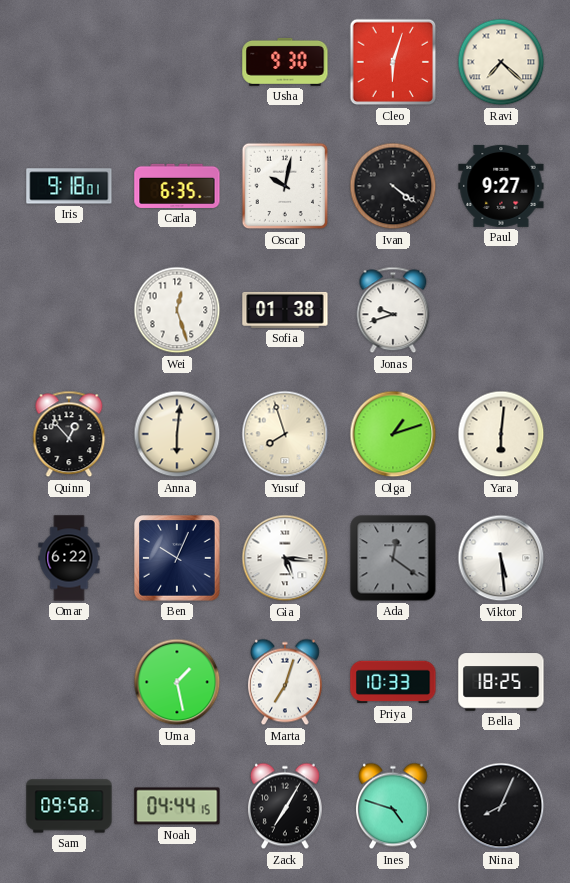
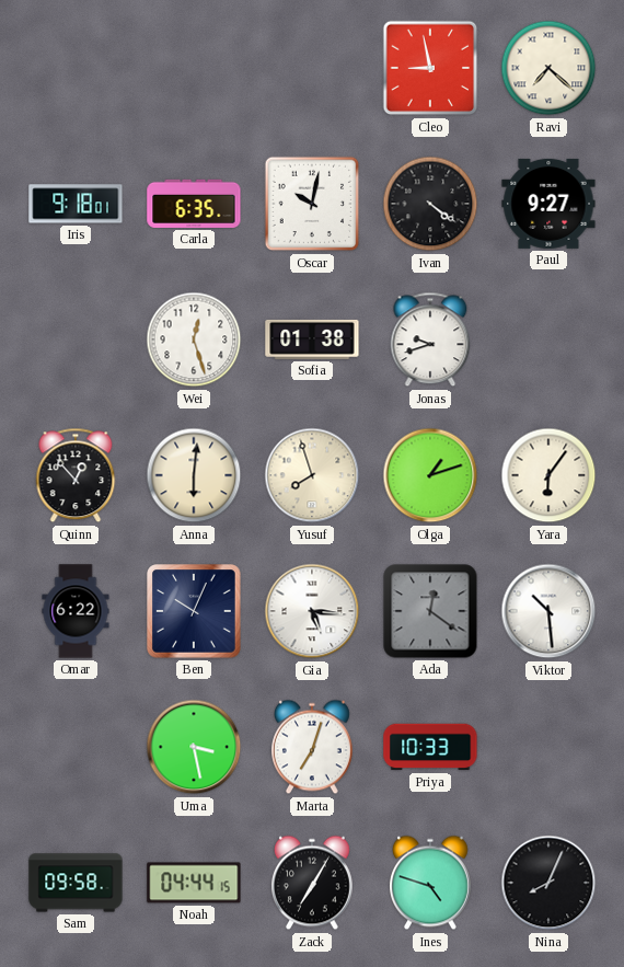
Usha: 9:30 -> none
Cleo: 6:03 -> 8:58
Yara: 6:01 -> 6:06
Viktor: 5:29 -> 10:29
Uma: 1:28 -> 3:28
Bella: 18:25 -> none
